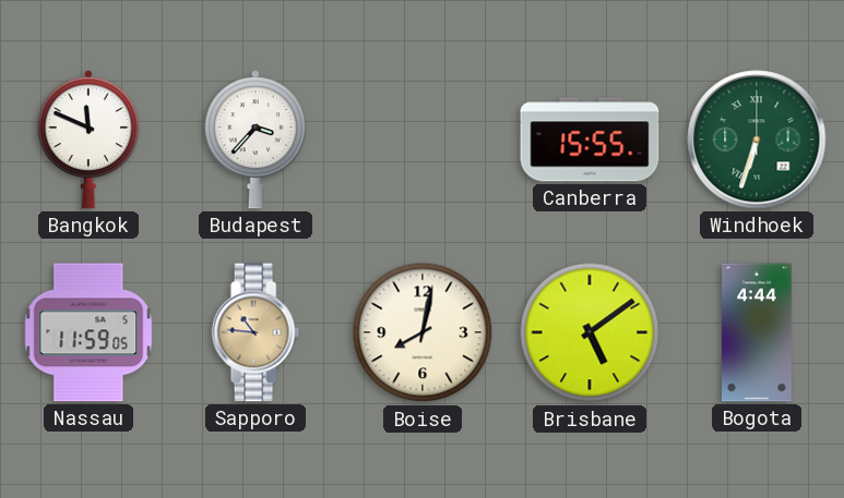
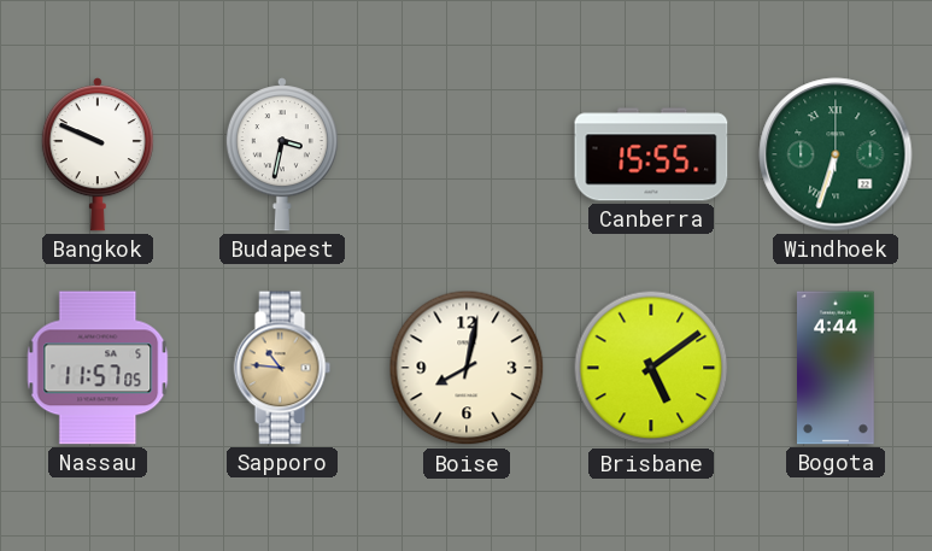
Bangkok: 11:49 -> 9:49
Budapest: 3:37 -> 3:32
Nassau: 11:59 -> 11:57
